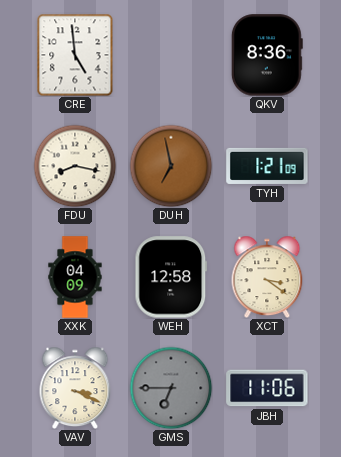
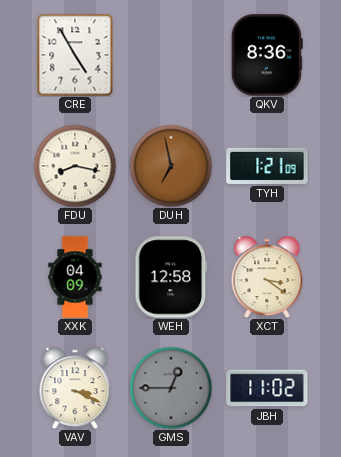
CRE: 4:59 -> 4:55
GMS: 6:45 -> 12:45
JBH: 11:06 -> 11:02
